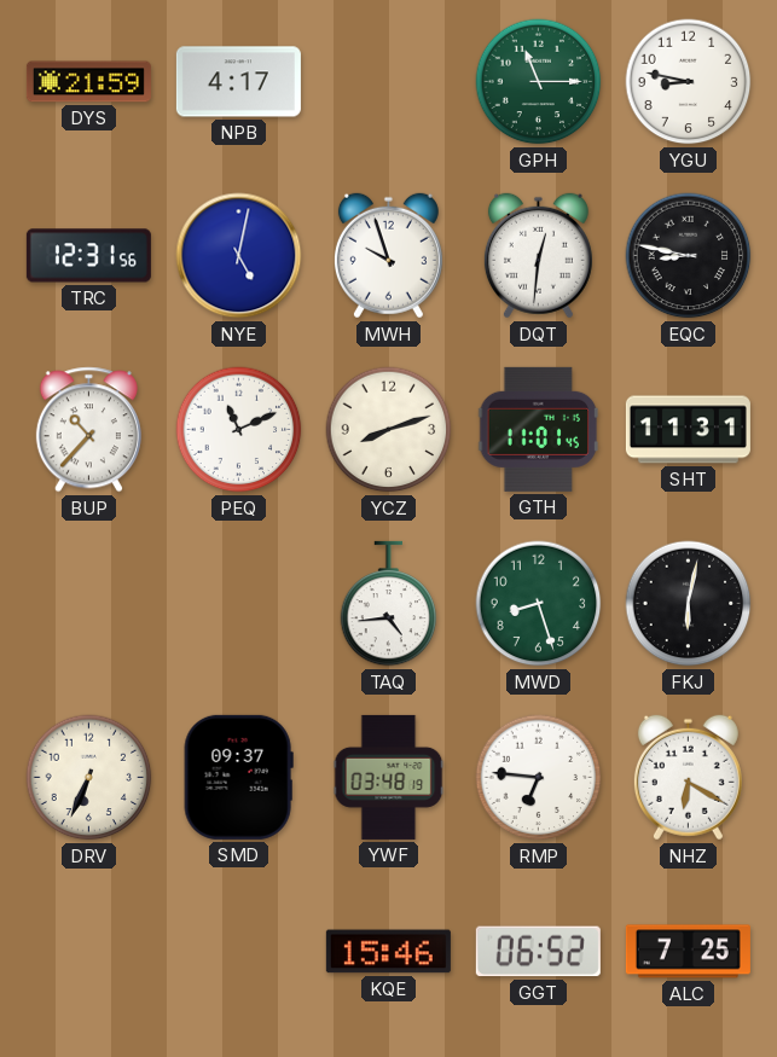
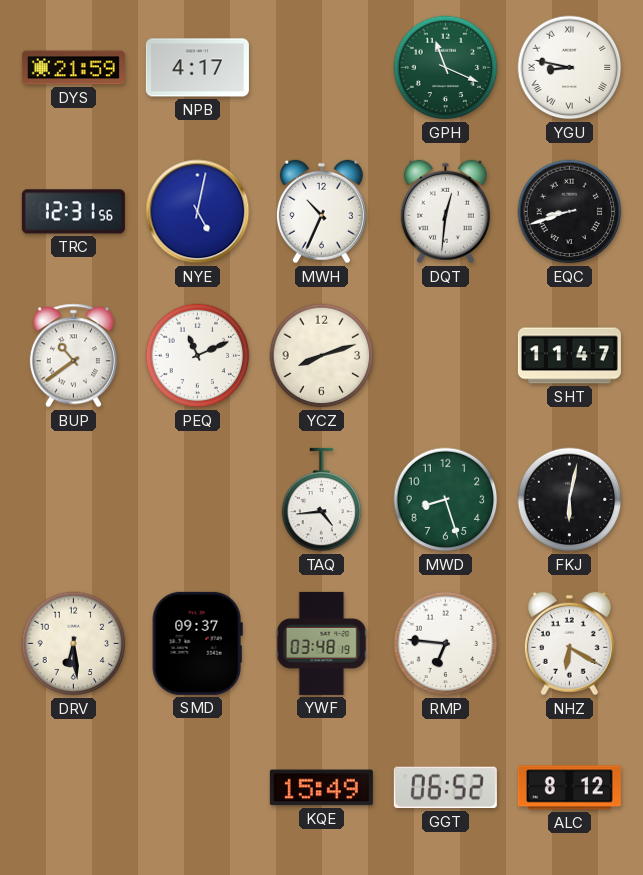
GPH: 11:15 -> 11:19
YGU numerals: Arabic -> Roman
MWH: 9:57 -> 10:34
EQC: 8:47 -> 8:42
BUP: 10:37 -> 10:39
GTH: 11:01 -> none
SHT: 11:31 -> 11:47
DRV: 6:34 -> 6:29
KQE: 15:46 -> 15:49
ALC: 7:25 -> 8:12
